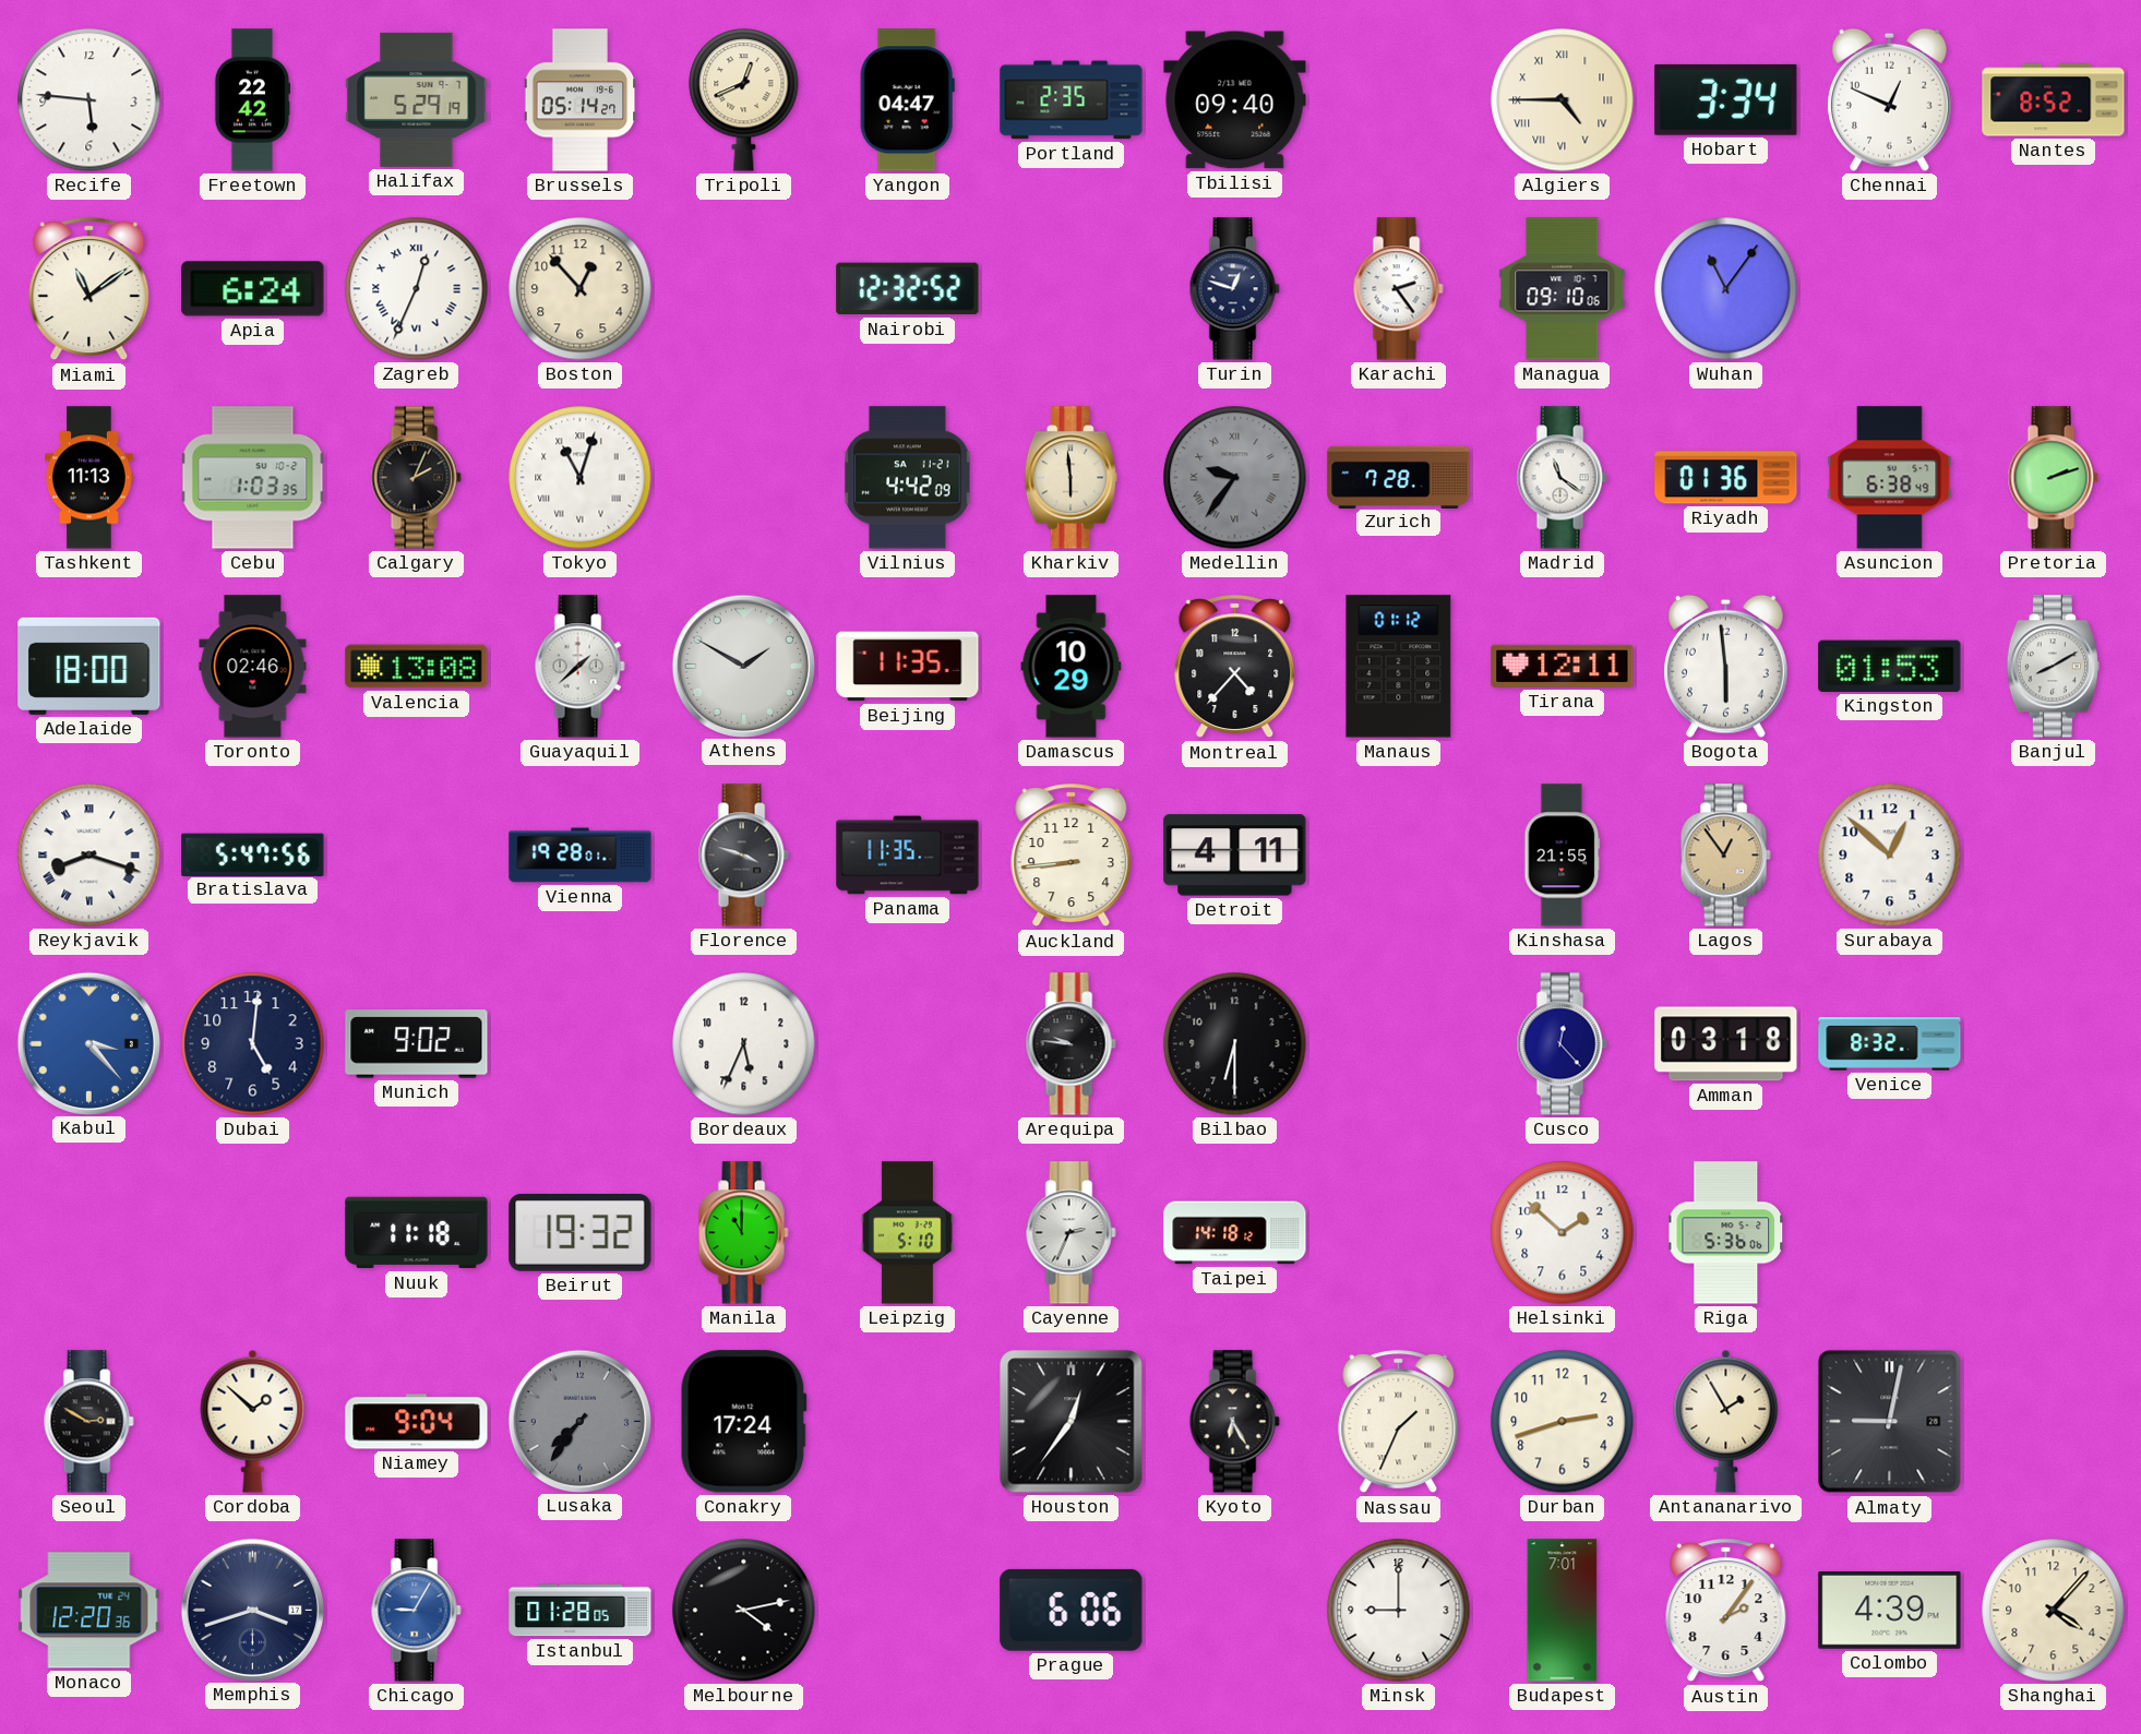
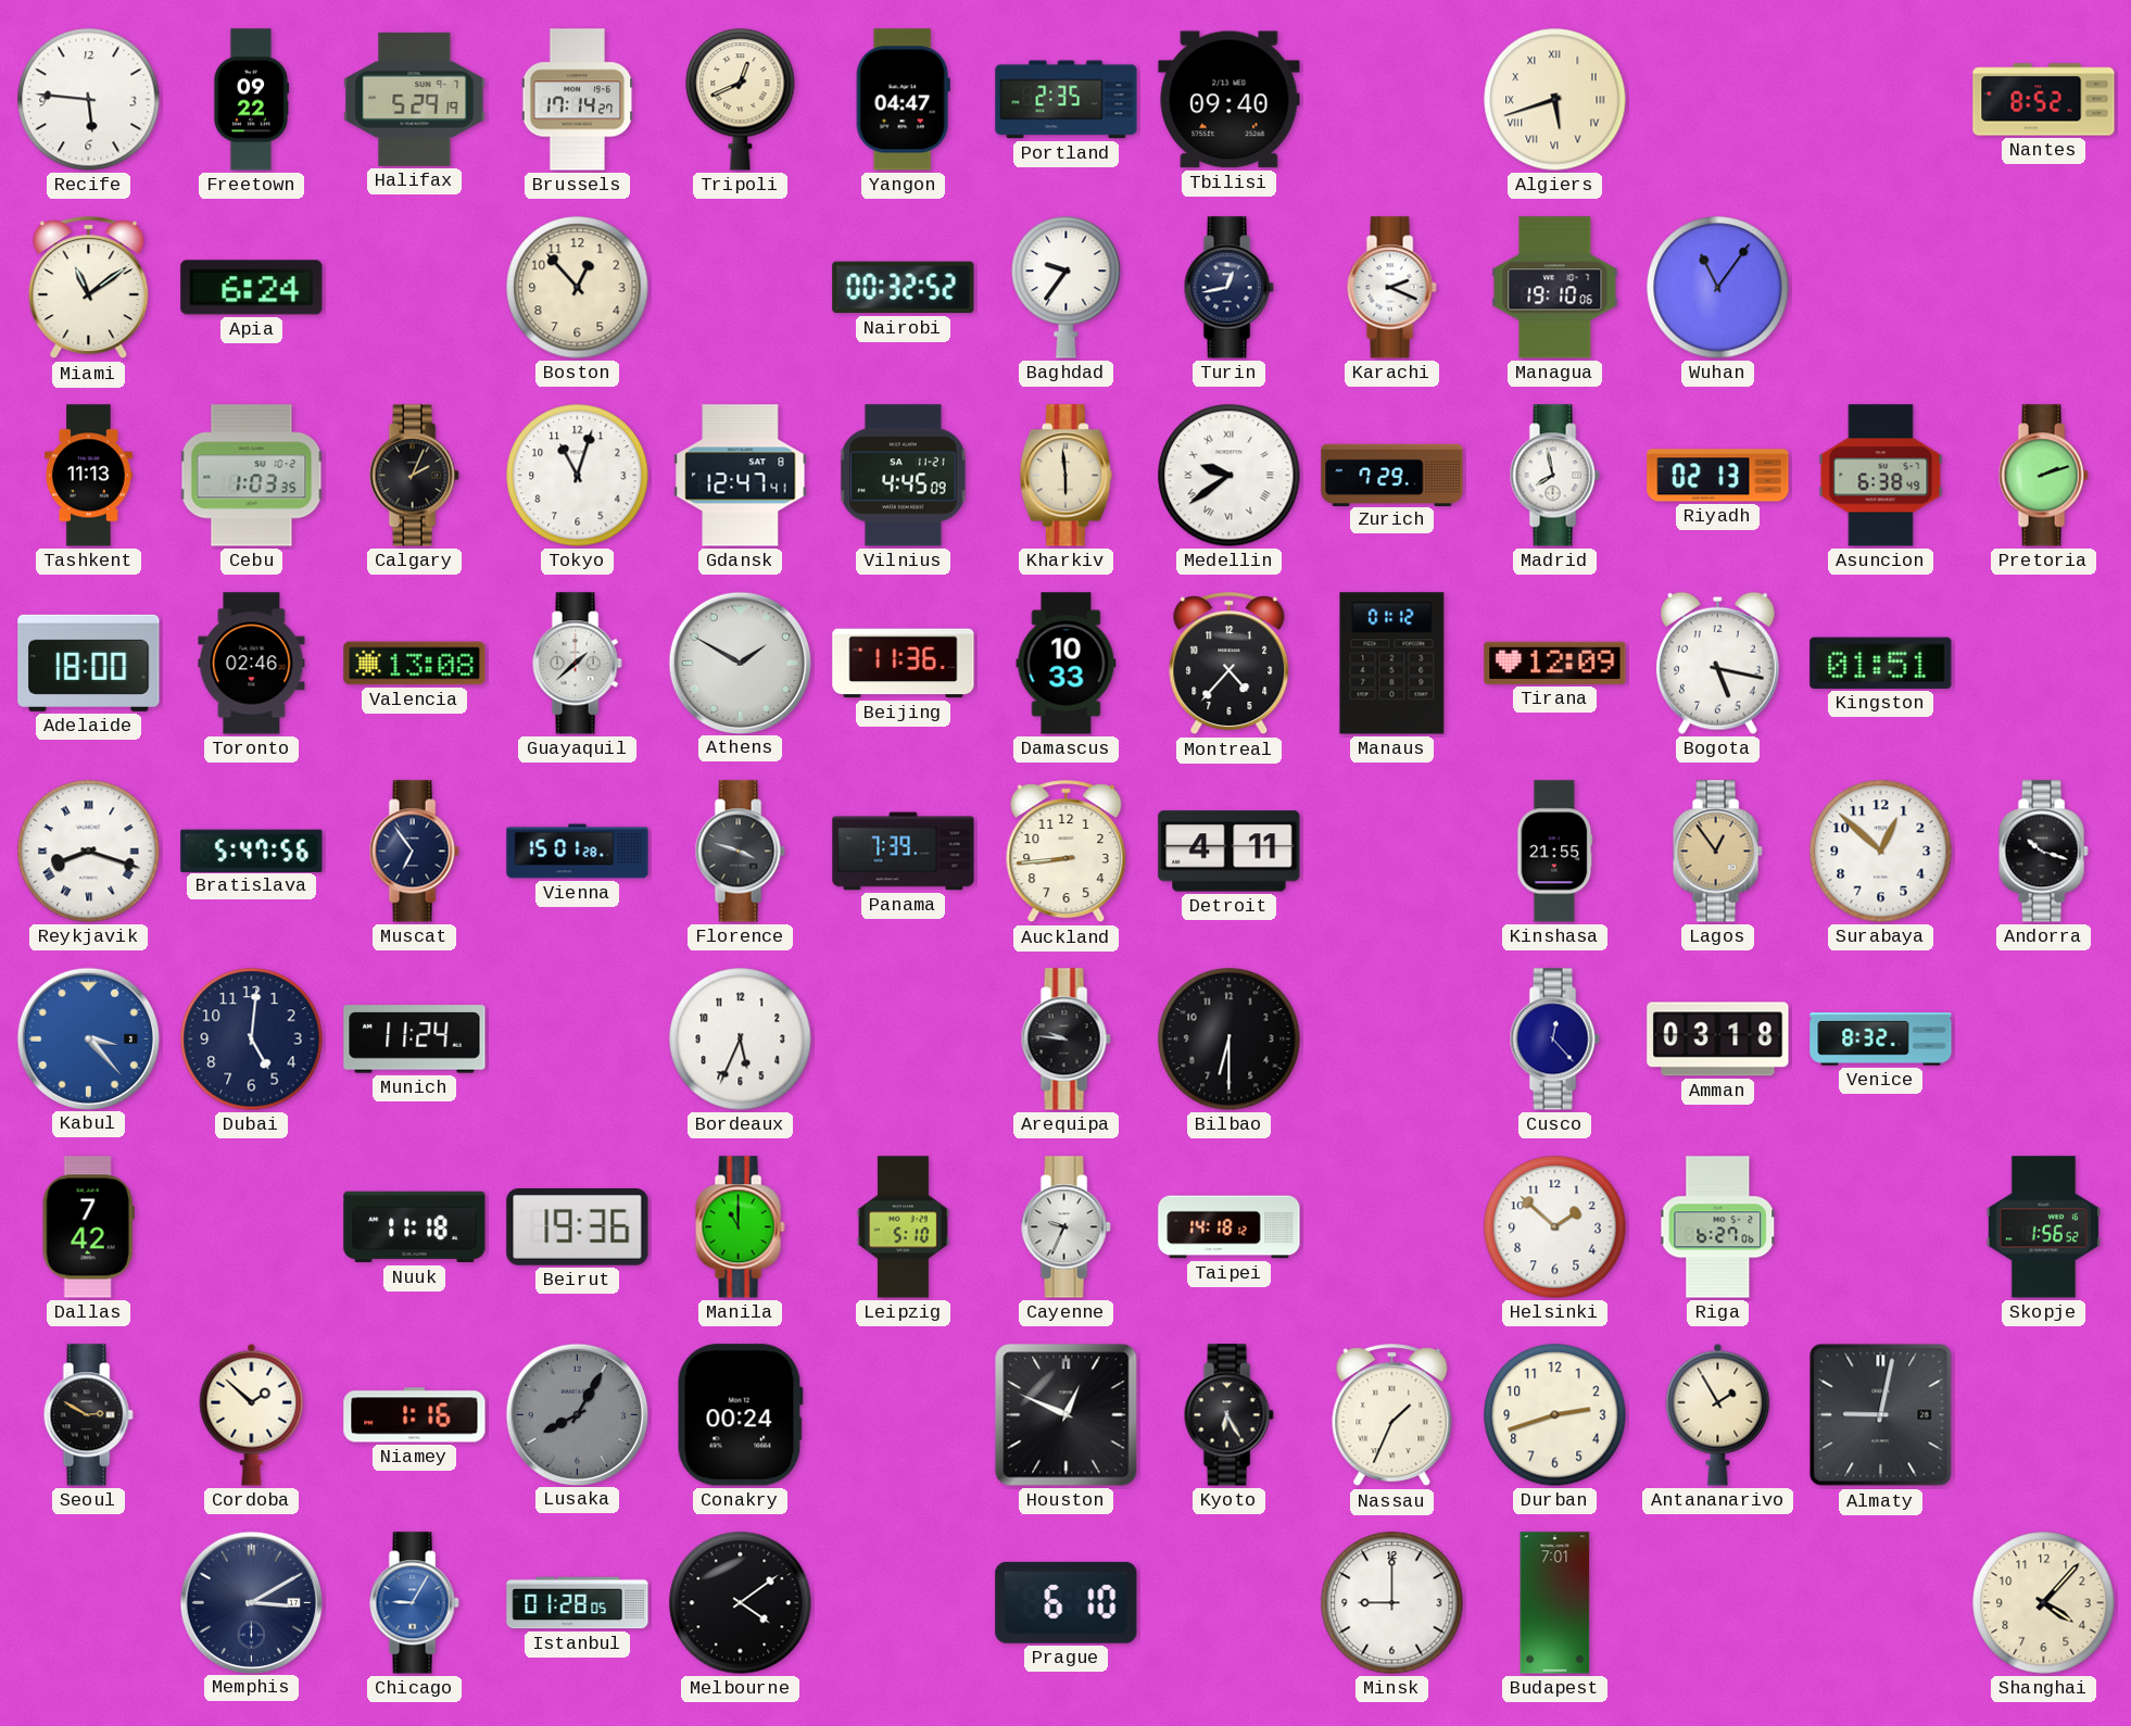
Freetown: 22:42 -> 09:22
Brussels: 05:14 -> 17:14
Algiers: 4:45 -> 5:42
Hobart: 3:34 -> none
Chennai: 12:49 -> none
Zagreb: 12:34 -> none
Nairobi: 12:32 -> 00:32
Baghdad: none -> 9:36
Turin: 12:48 -> 12:43
Karachi: 2:24 -> 2:19
Managua: 09:10 -> 19:10
Tokyo numerals: Roman -> Arabic
Gdansk: none -> 12:47
Vilnius: 4:42 -> 4:45
Medellin: 9:36 -> 9:39
Medellin dial: grey -> white
Zurich: 7:28 -> 7:29
Madrid: 11:21 -> 7:58
Riyadh: 01:36 -> 02:13
Beijing: 11:35 -> 11:36
Damascus: 10:29 -> 10:33
Tirana: 12:11 -> 12:09
Bogota: 5:59 -> 5:17
Kingston: 01:53 -> 01:51
Banjul: 8:10 -> none
Muscat: none -> 6:54
Vienna: 19:28 -> 15:01
Panama: 11:35 -> 7:39
Andorra: none -> 10:18
Munich: 9:02 -> 11:24
Dallas: none -> 7:42
Beirut: 19:32 -> 19:36
Cayenne: 2:34 -> 9:34
Riga: 5:36 -> 6:27
Skopje: none -> 1:56
Niamey: 9:04 -> 1:16
Lusaka: 7:36 -> 8:05
Conakry: 17:24 -> 00:24
Houston: 12:36 -> 12:49
Monaco: 12:20 -> none
Memphis: 3:42 -> 3:10
Melbourne: 4:13 -> 4:09
Prague: 6:06 -> 6:10
Austin: 2:06 -> none
Colombo: 4:39 -> none
